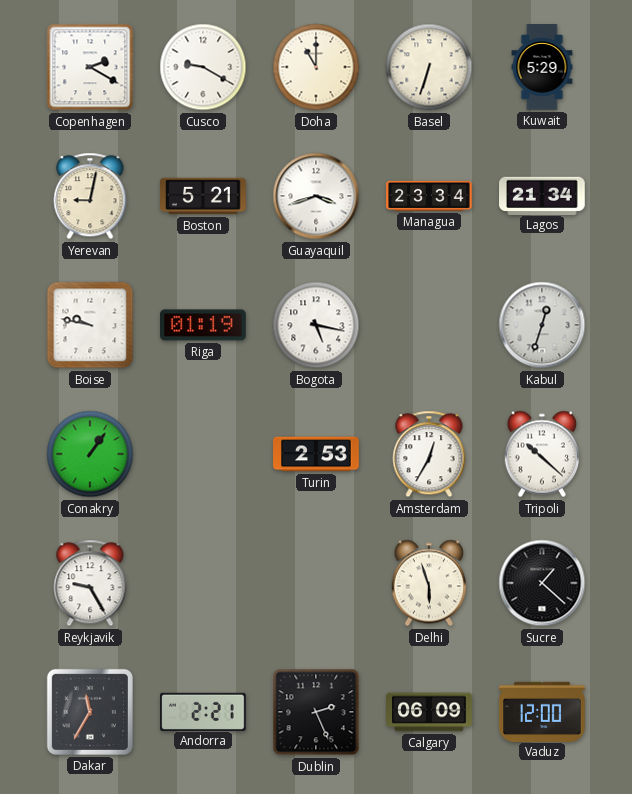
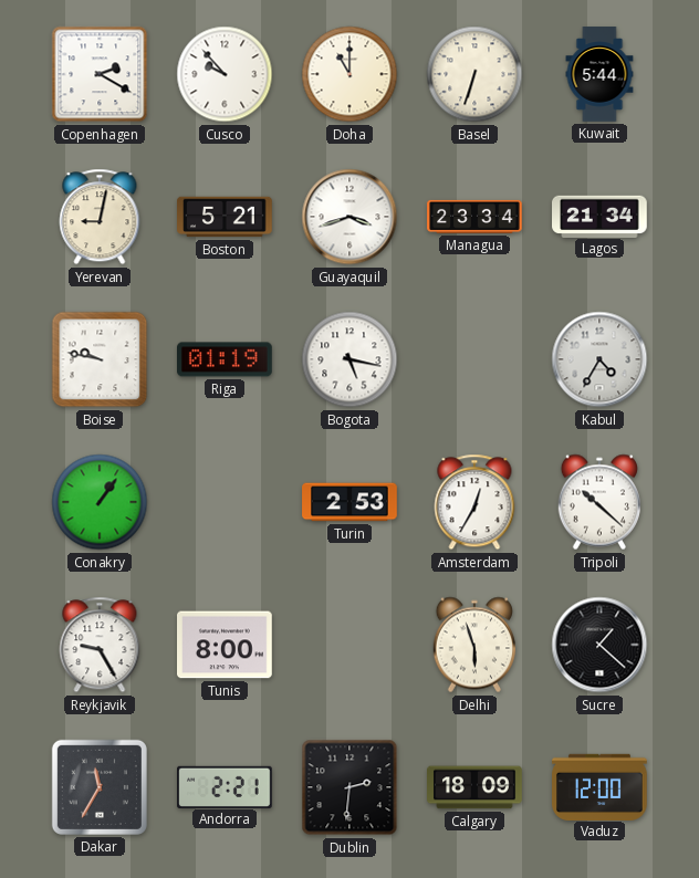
Cusco: 9:20 -> 9:53
Kuwait: 5:29 -> 5:44
Kabul: 12:33 -> 4:35
Tunis: none -> 8:00
Dublin: 2:26 -> 2:31
Calgary: 06:09 -> 18:09
